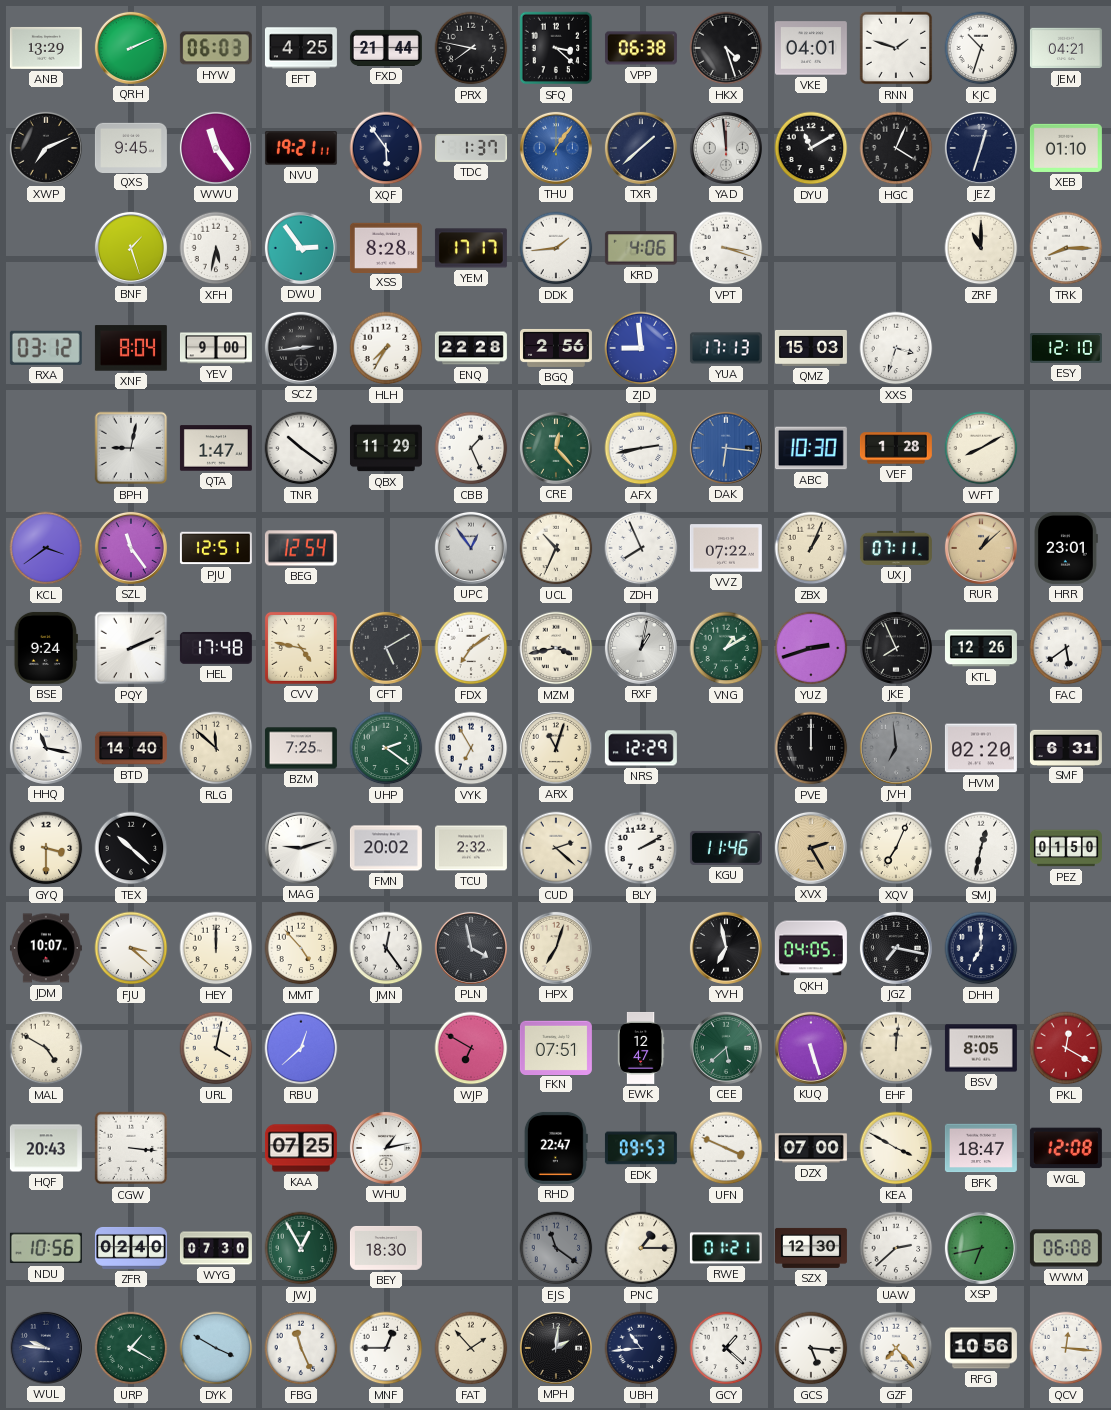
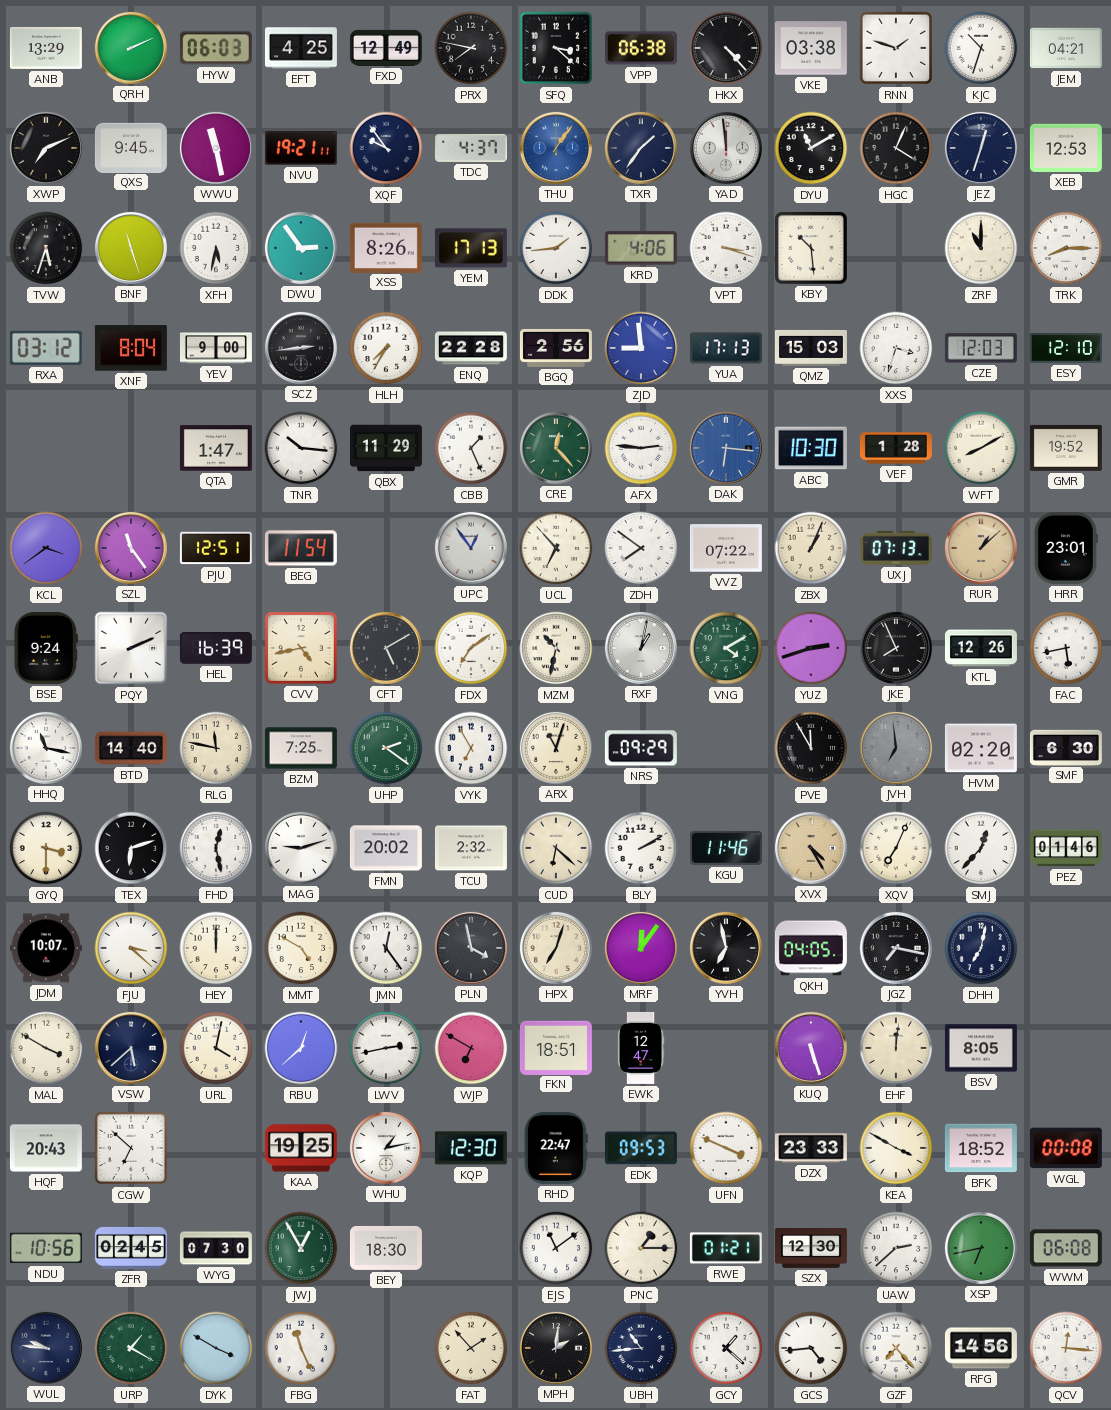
FXD: 21:44 -> 12:49
HKX: 4:27 -> 4:23
VKE: 04:01 -> 03:38
WWU: 11:24 -> 11:28
XQF: 5:54 -> 9:54
TDC: 1:37 -> 4:37
TXR: 1:38 -> 1:36
XEB: 01:10 -> 12:53
TVW: none -> 5:33
BNF: 1:27 -> 11:27
XSS: 8:28 -> 8:26
YEM: 17:17 -> 17:13
KBY: none -> 10:29
CZE: none -> 12:03
BPH: 9:02 -> none
TNR: 10:21 -> 10:16
AFX: 2:43 -> 2:46
GMR: none -> 19:52
BEG: 12:54 -> 11:54
UCL: 10:34 -> 6:53
ZDH: 7:56 -> 7:51
UXJ: 07:11 -> 07:13
HEL: 17:48 -> 16:39
CVV: 4:47 -> 4:43
MZM: 3:43 -> 10:32
VNG: 1:10 -> 4:10
FAC: 5:39 -> 5:43
RLG: 11:52 -> 11:47
NRS: 12:29 -> 09:29
PVE: 12:00 -> 11:55
SMF: 6:31 -> 6:30
TEX: 10:22 -> 6:12
FHD: none -> 12:28
CUD: 2:22 -> 6:22
XVX: 2:25 -> 4:25
SMJ: 12:32 -> 12:37
PEZ: 01:50 -> 01:46
MMT: 4:53 -> 4:50
MRF: none -> 12:06
DHH: 7:00 -> 7:02
MAL: 4:50 -> 3:50
VSW: none -> 5:38
LWV: none -> 2:43
FKN: 07:51 -> 18:51
CEE: 5:38 -> none
PKL: 12:20 -> none
CGW: 3:16 -> 6:52
KAA: 07:25 -> 19:25
KQP: none -> 12:30
DZX: 07:00 -> 23:33
BFK: 18:47 -> 18:52
WGL: 12:08 -> 00:08
ZFR: 02:40 -> 02:45
EJS: 11:21 -> 11:09
EJS dial: grey -> white
MNF: 12:45 -> none
GCS: 5:16 -> 4:44
RFG: 10:56 -> 14:56
